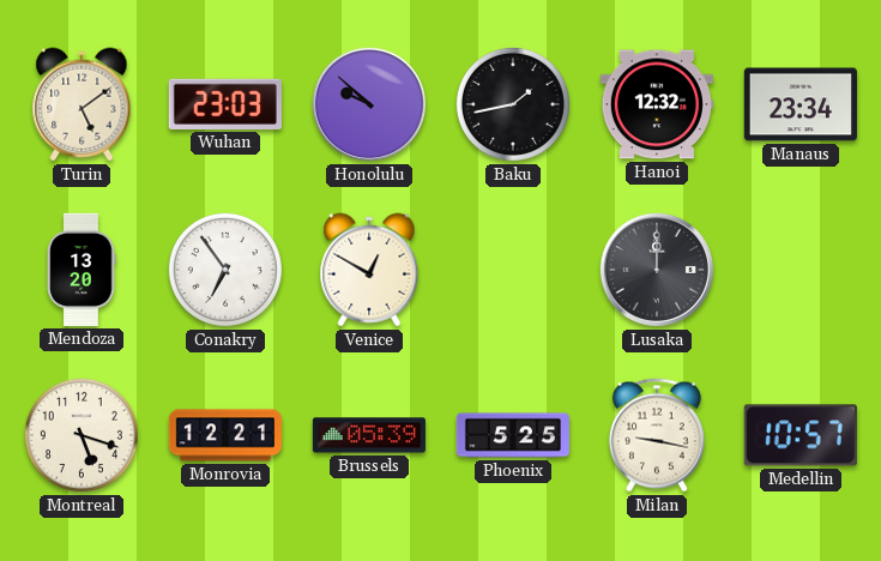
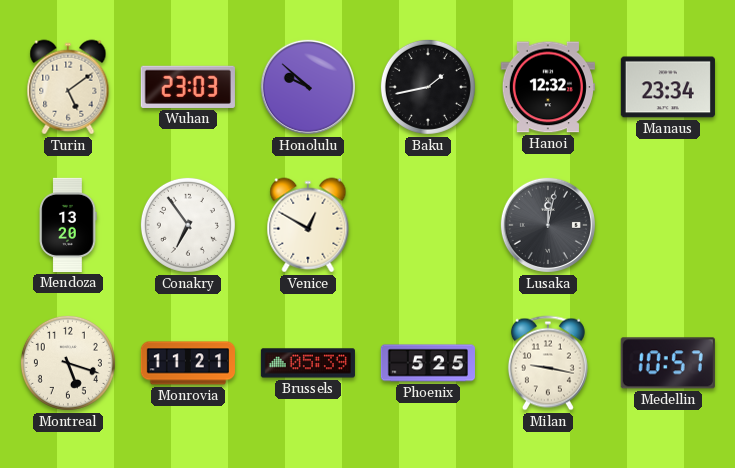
Lusaka: 12:00 -> 12:02
Monrovia: 12:21 -> 11:21
